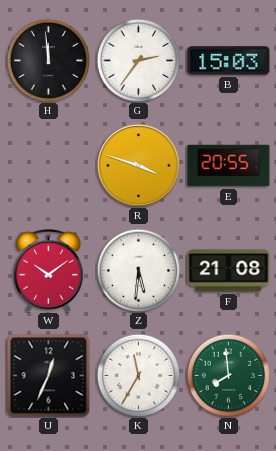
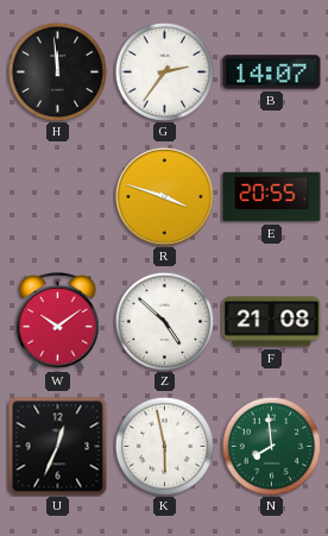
B: 15:03 -> 14:07
Z: 5:31 -> 4:52
K: 11:35 -> 5:58
